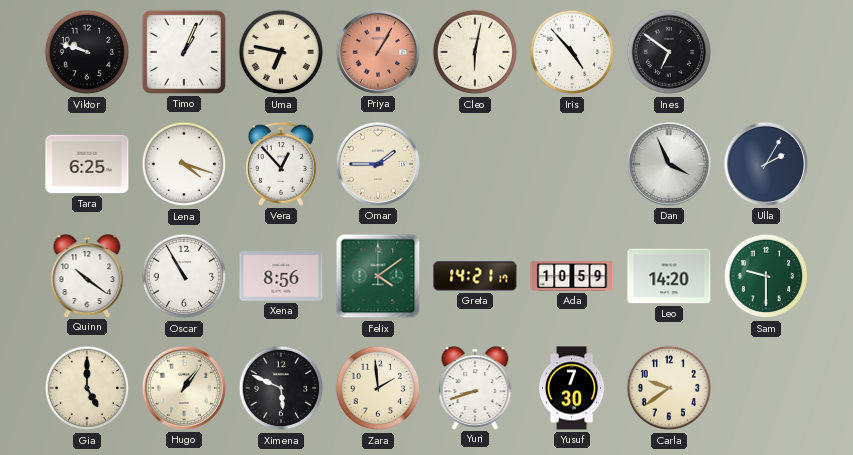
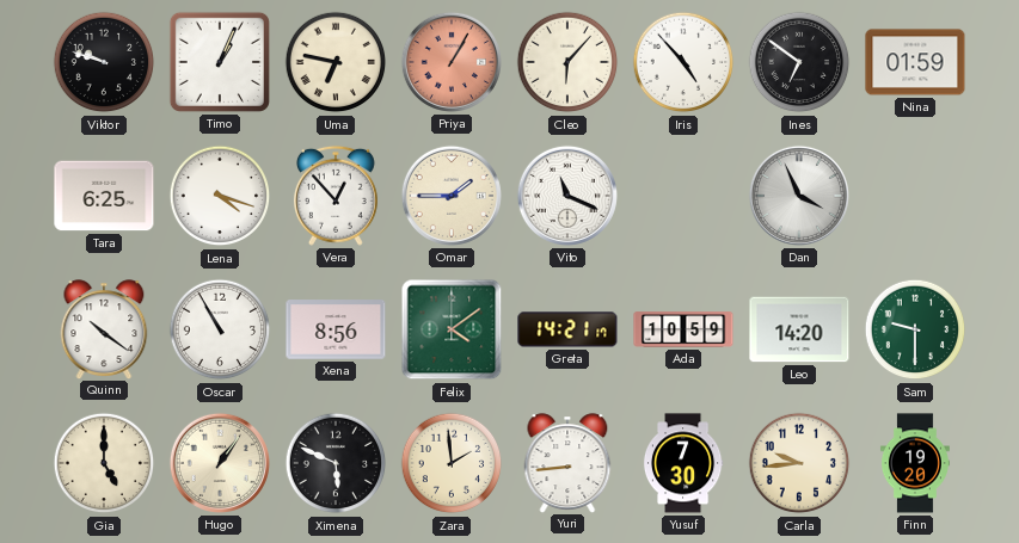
Cleo: 6:02 -> 6:07
Nina: none -> 01:59
Vito: none -> 11:19
Ulla: 2:05 -> none
Yuri: 8:42 -> 8:44
Carla: 9:39 -> 9:44
Finn: none -> 19:20
